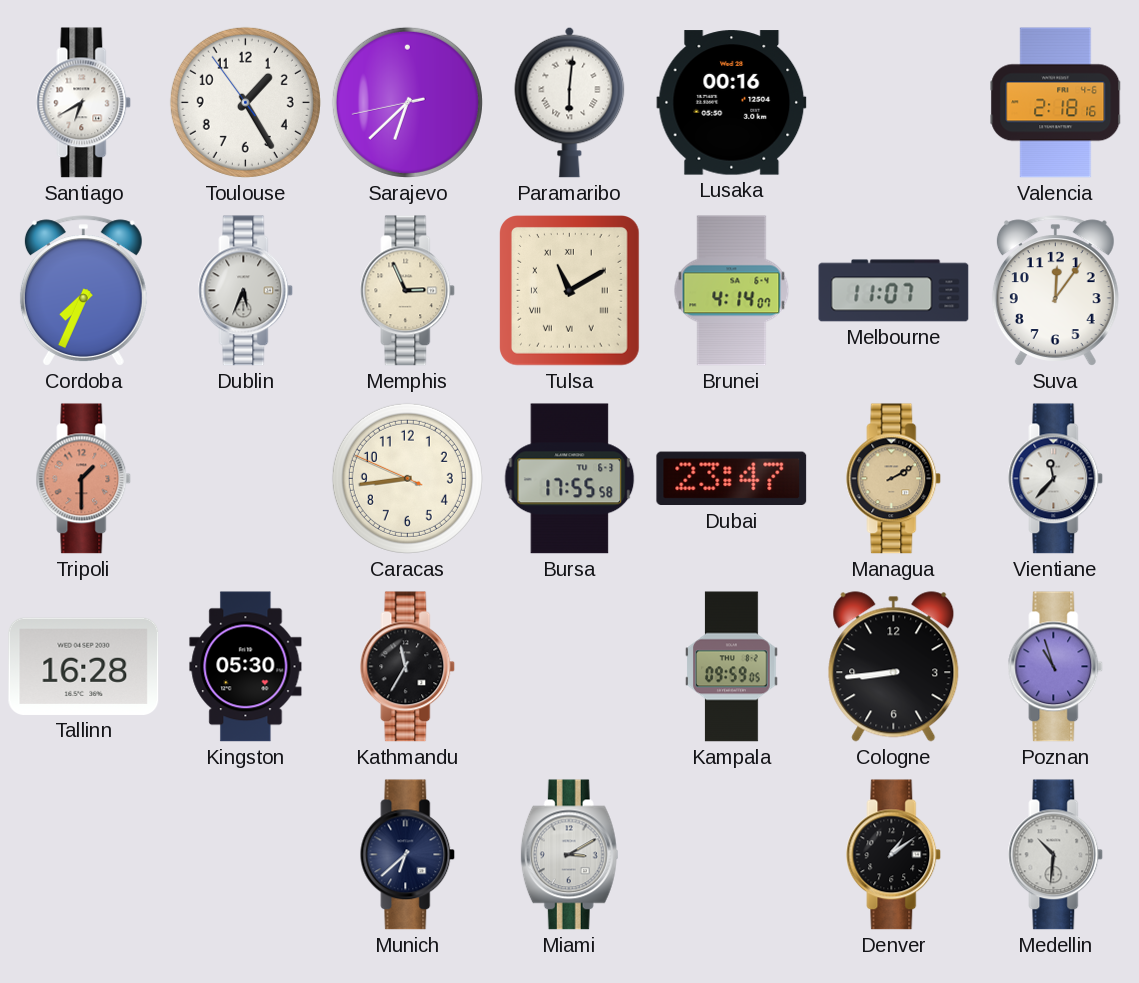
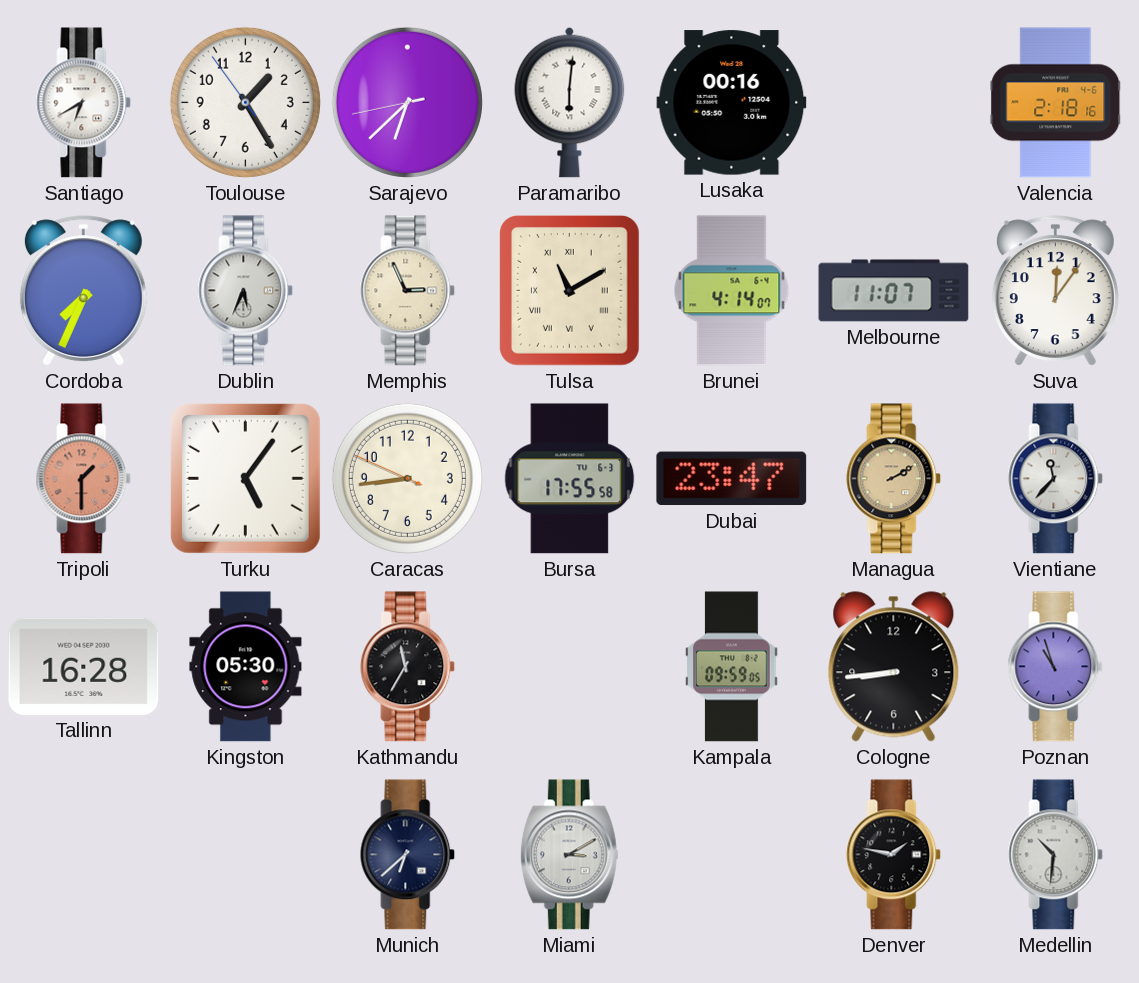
Turku: none -> 5:06
Denver: 1:09 -> 1:47
